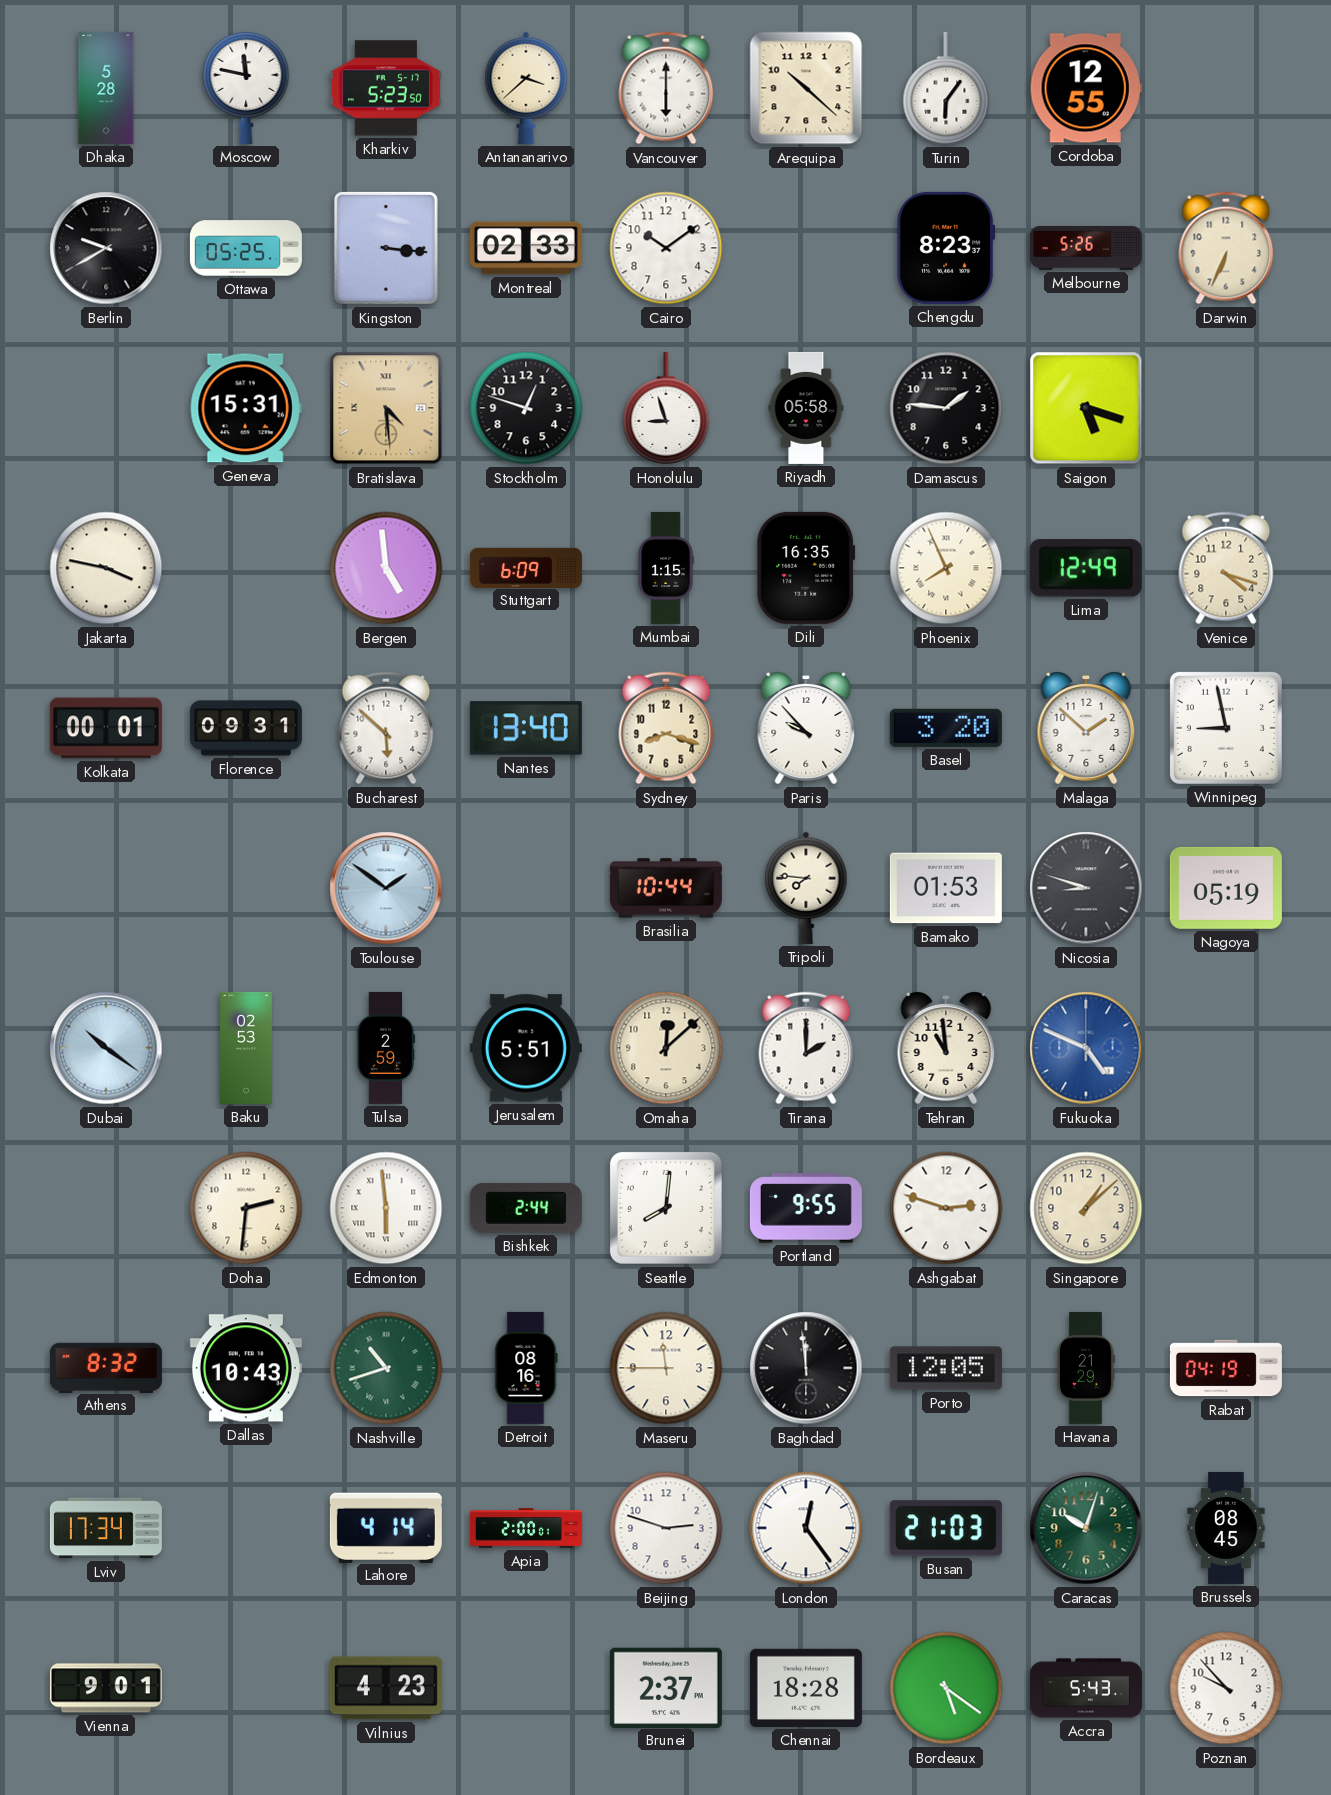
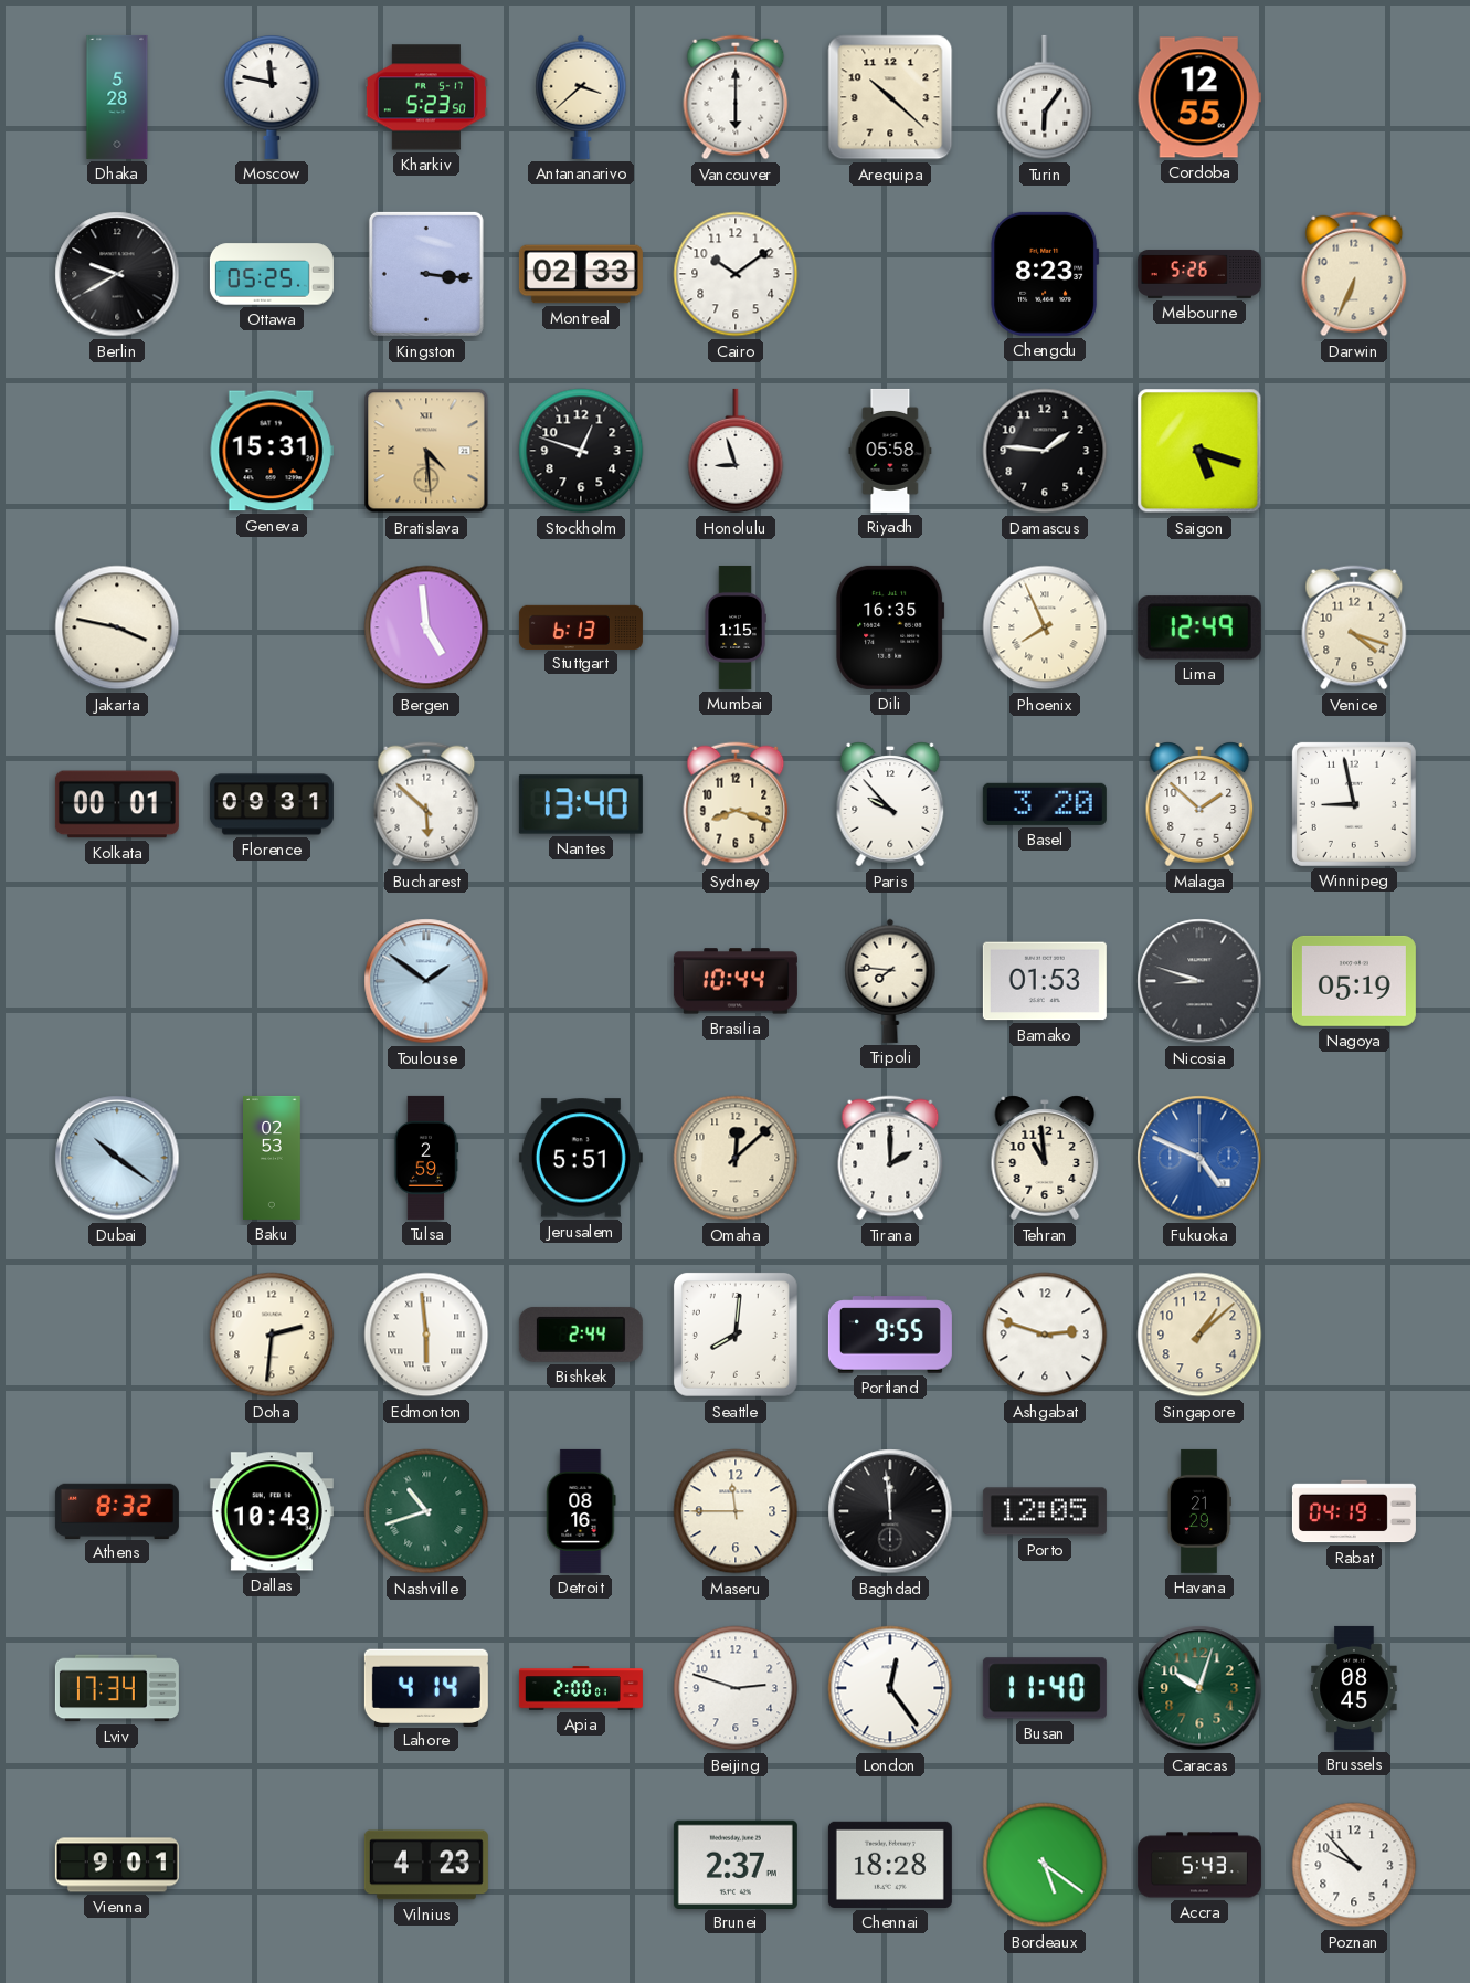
Stuttgart: 6:09 -> 6:13
Busan: 21:03 -> 11:40
